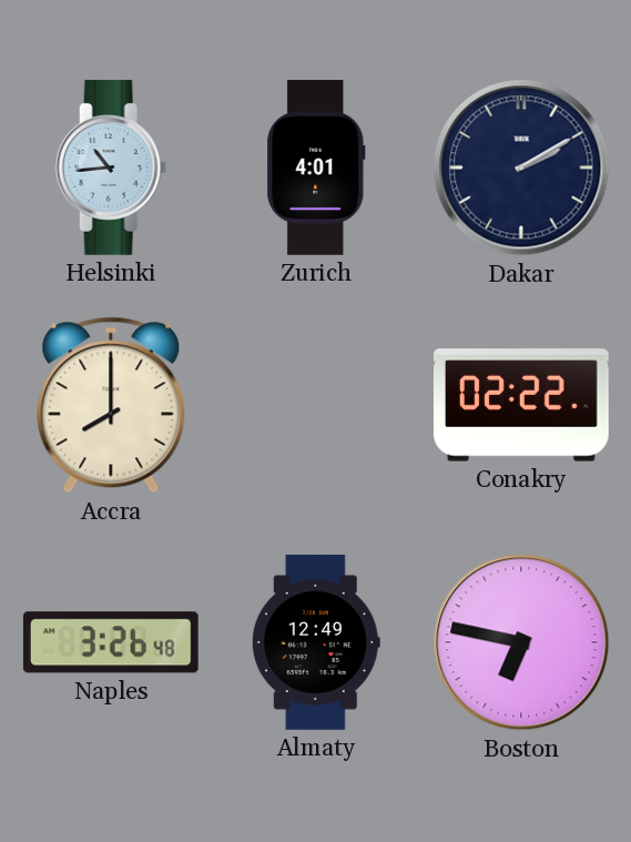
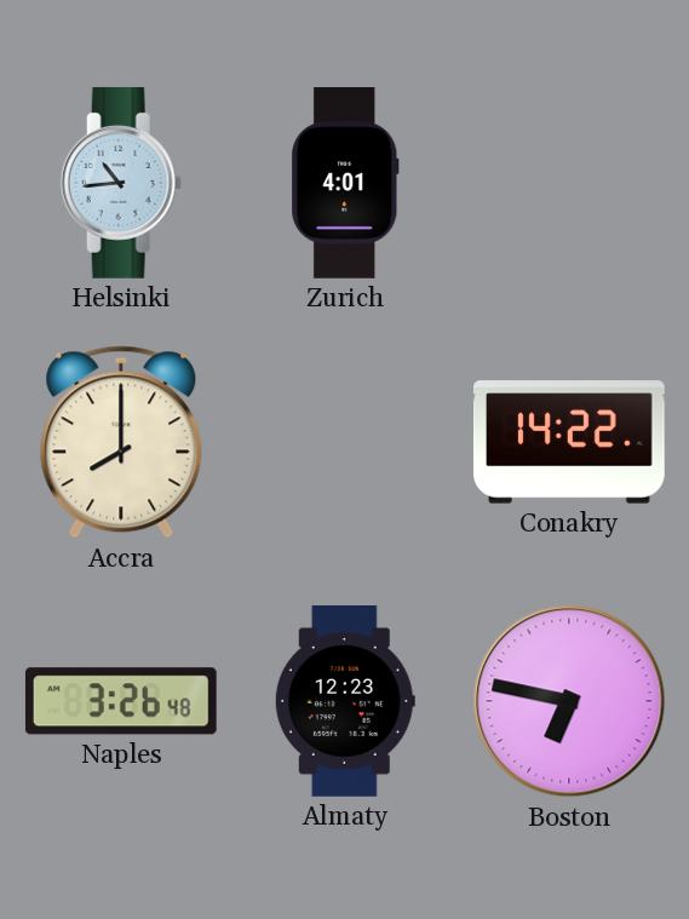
Dakar: 2:10 -> none
Conakry: 02:22 -> 14:22
Almaty: 12:49 -> 12:23
